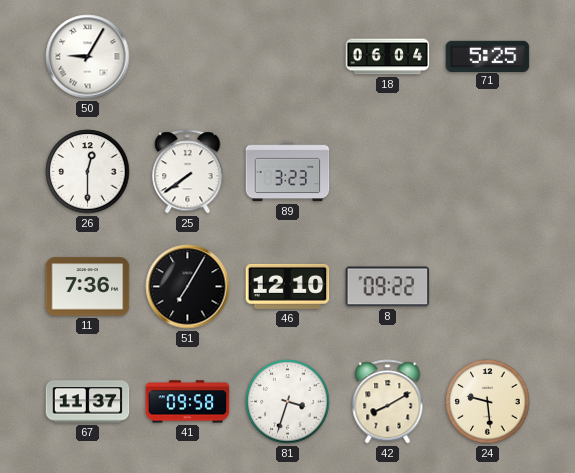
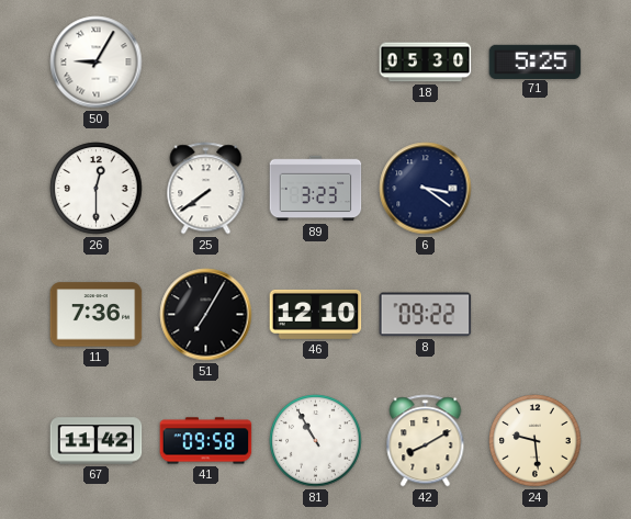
18: 06:04 -> 05:30
6: none -> 3:21
67: 11:37 -> 11:42
81: 3:33 -> 10:55
